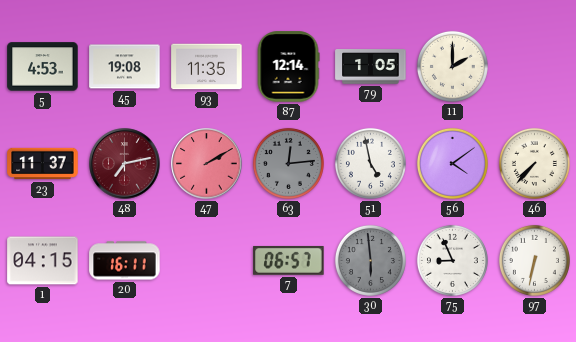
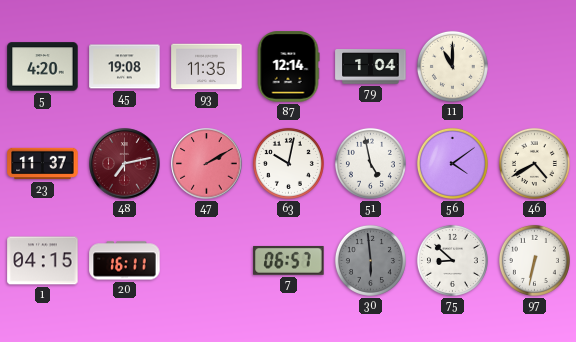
5: 4:53 -> 4:20
79: 1:05 -> 1:04
11: 2:00 -> 11:00
63: 12:14 -> 10:02
63 dial: grey -> white
46: 7:37 -> 4:40
75: 8:56 -> 8:52
